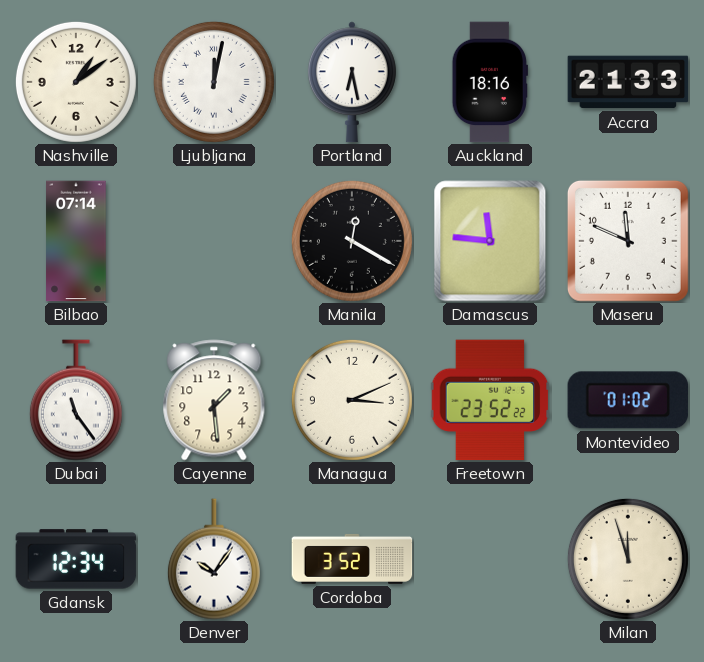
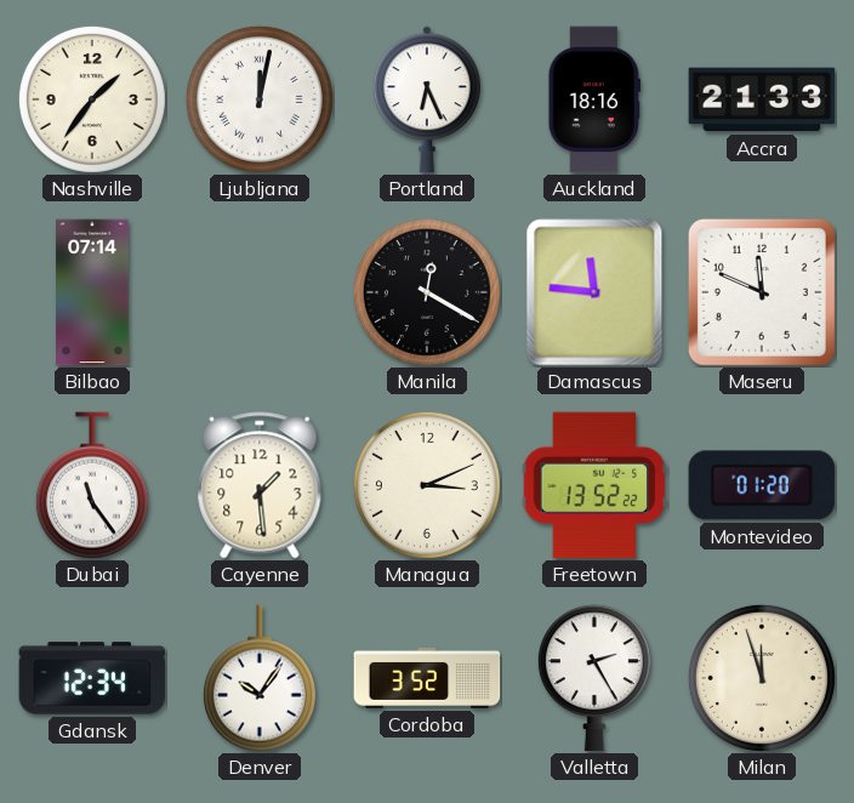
Nashville: 1:09 -> 1:36
Portland: 6:28 -> 6:26
Freetown: 23:52 -> 13:52
Montevideo: 01:02 -> 01:20
Valletta: none -> 2:25
